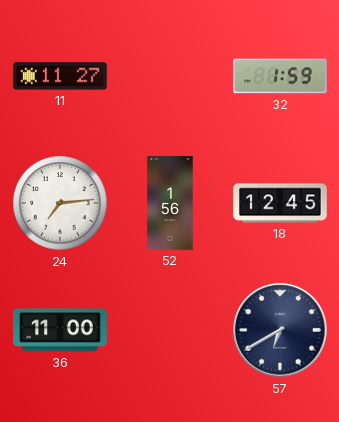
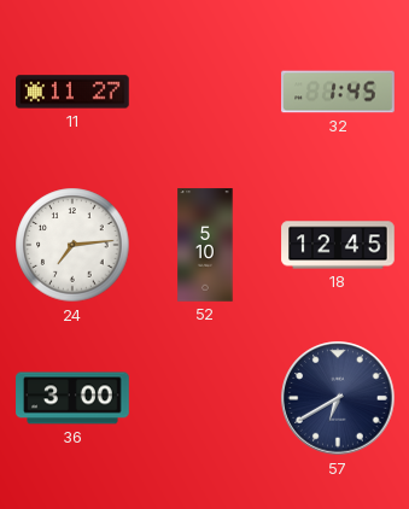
32: 1:59 -> 1:45
52: 1:56 -> 5:10
36: 11:00 -> 3:00
